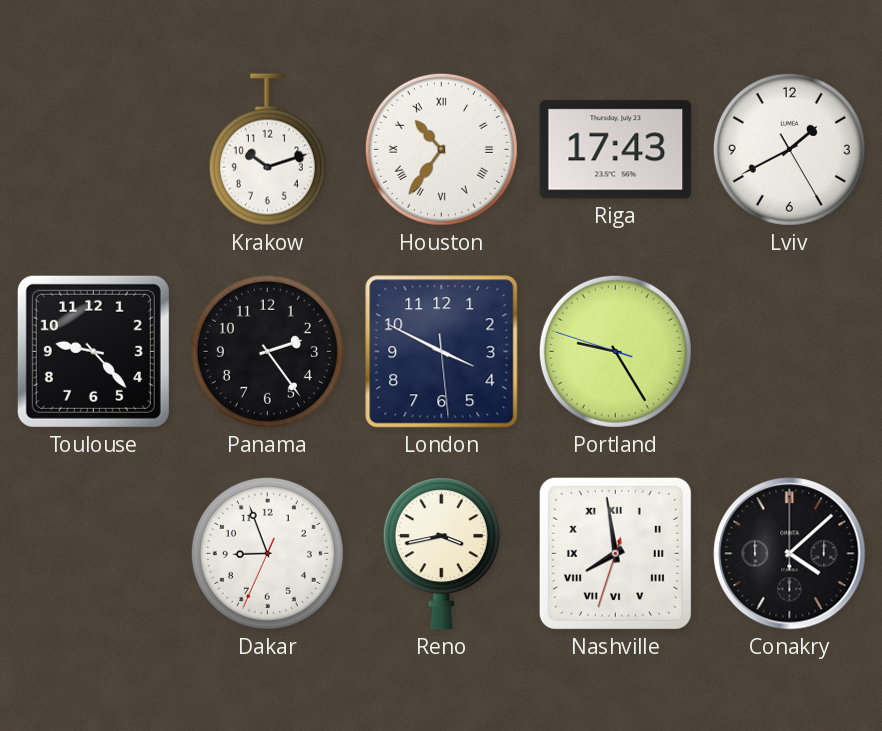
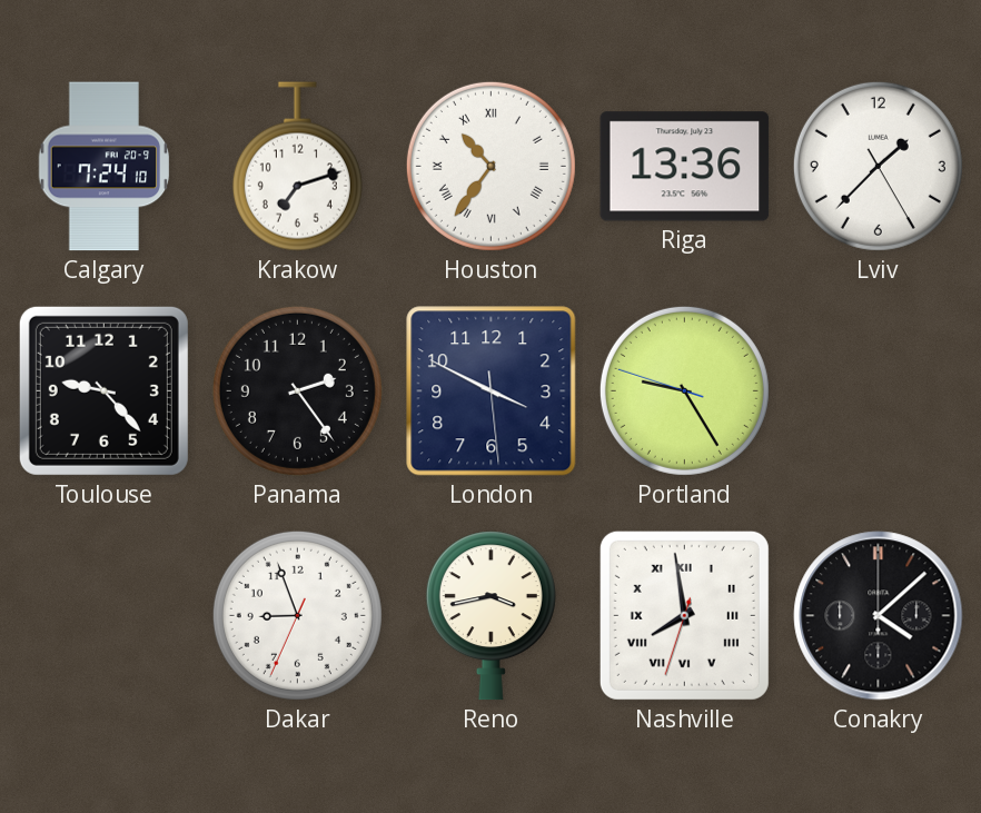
Calgary: none -> 7:24
Krakow: 10:12 -> 7:12
Riga: 17:43 -> 13:36
Lviv: 1:40 -> 1:37
